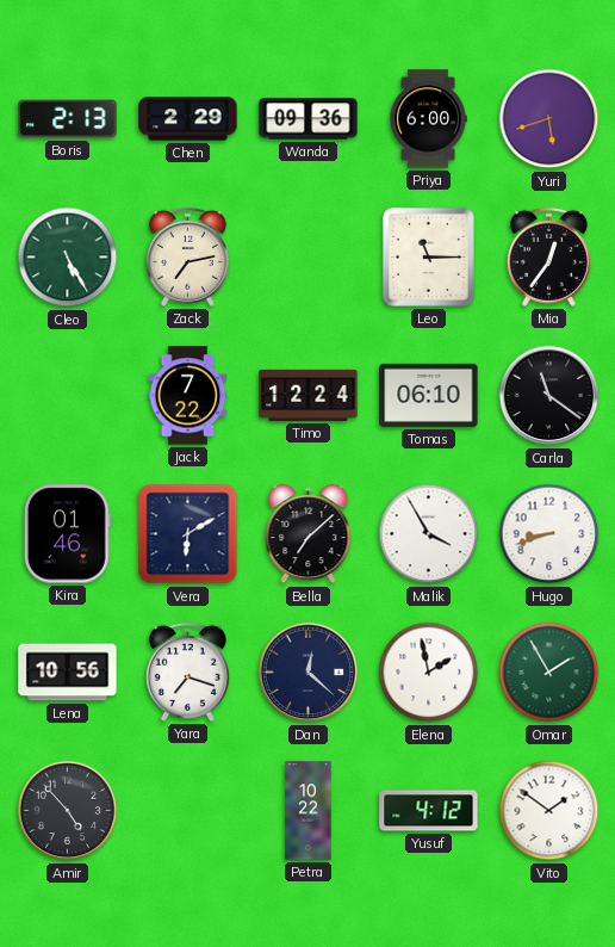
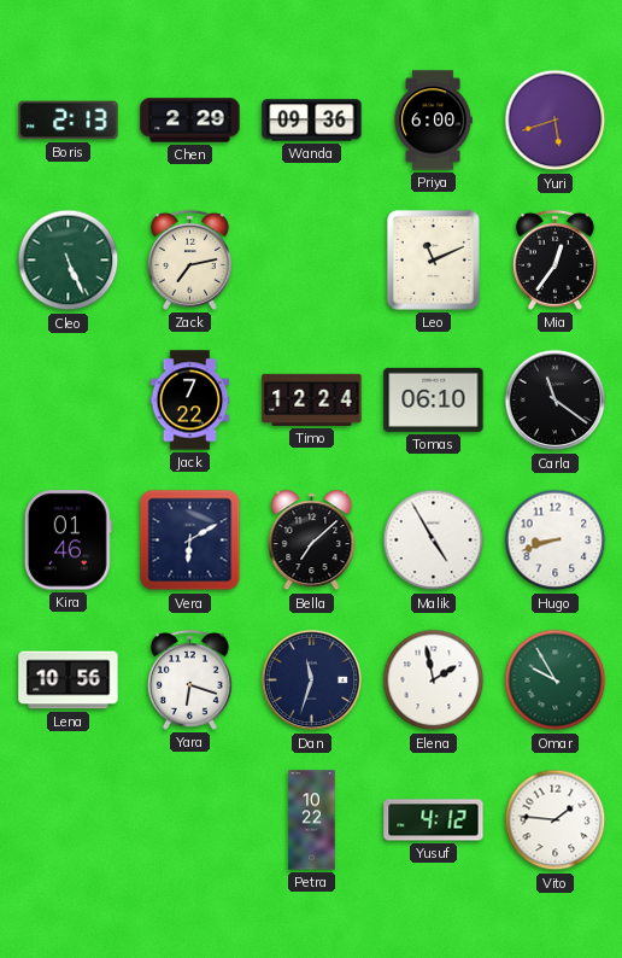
Cleo: 5:25 -> 5:26
Leo: 11:15 -> 11:11
Malik: 3:55 -> 4:55
Yara: 7:18 -> 6:18
Dan: 12:22 -> 11:33
Omar: 1:55 -> 9:55
Amir: 4:53 -> none
Vito: 1:51 -> 1:46
